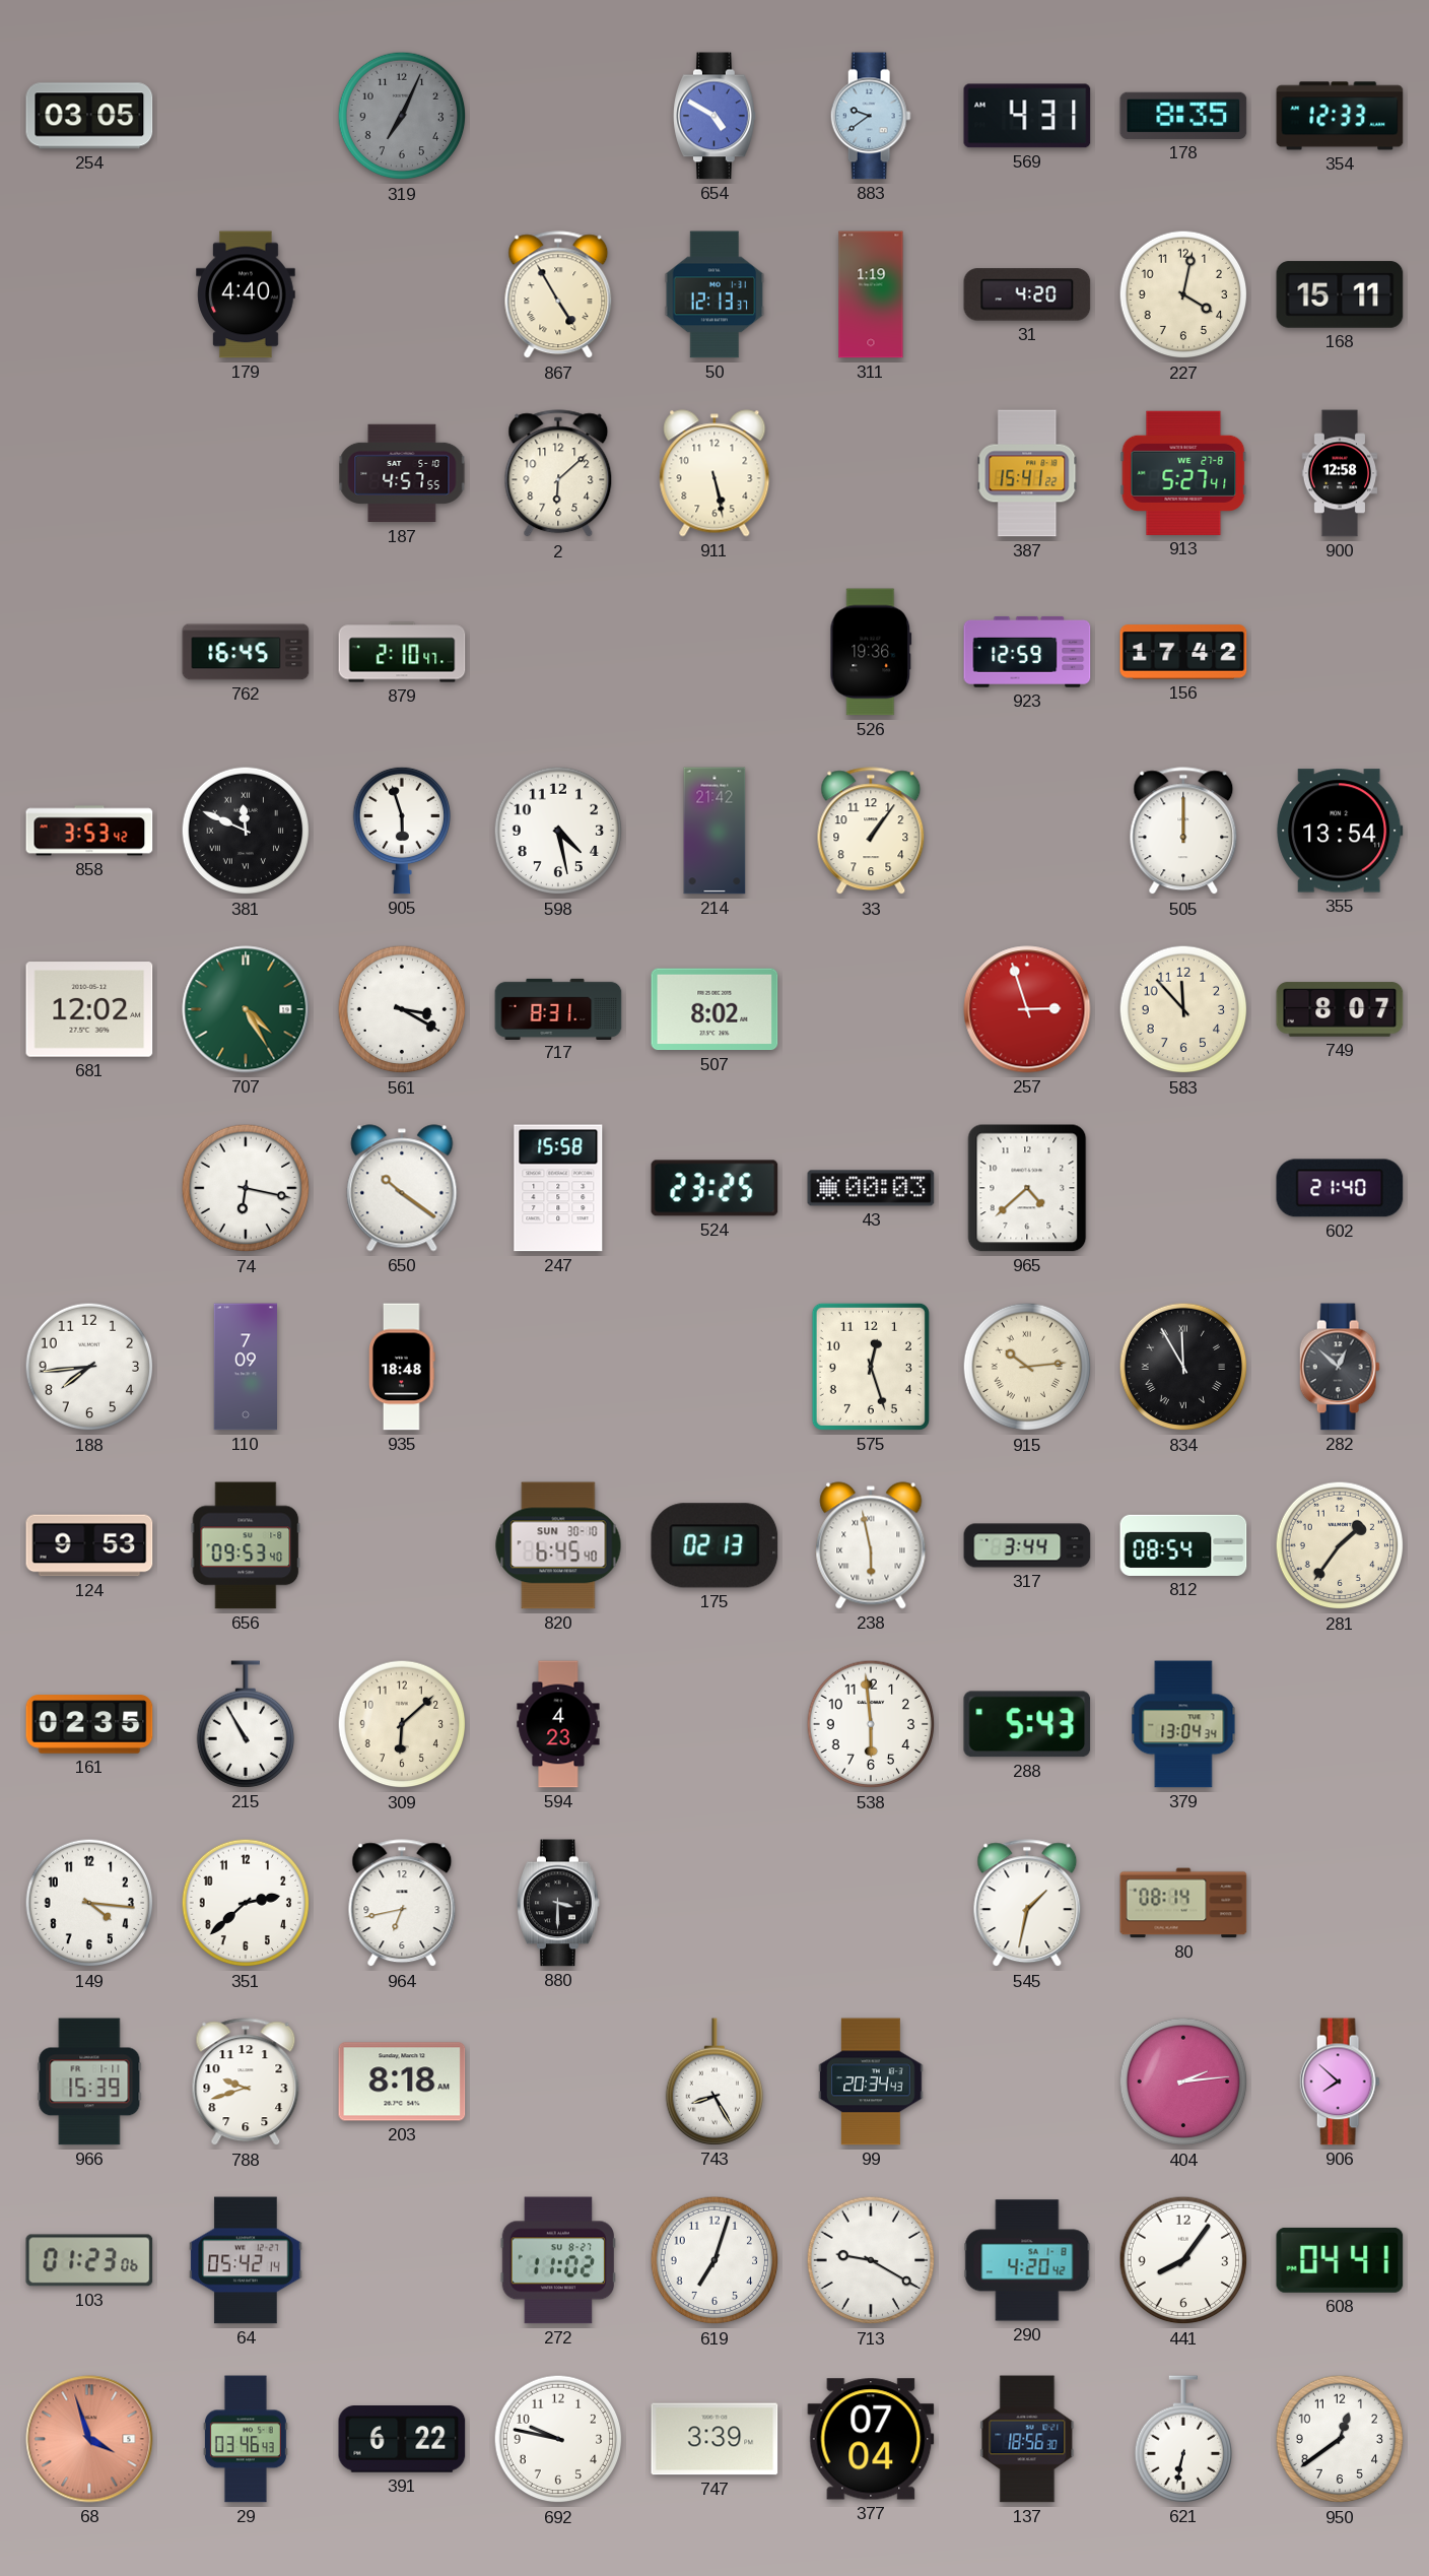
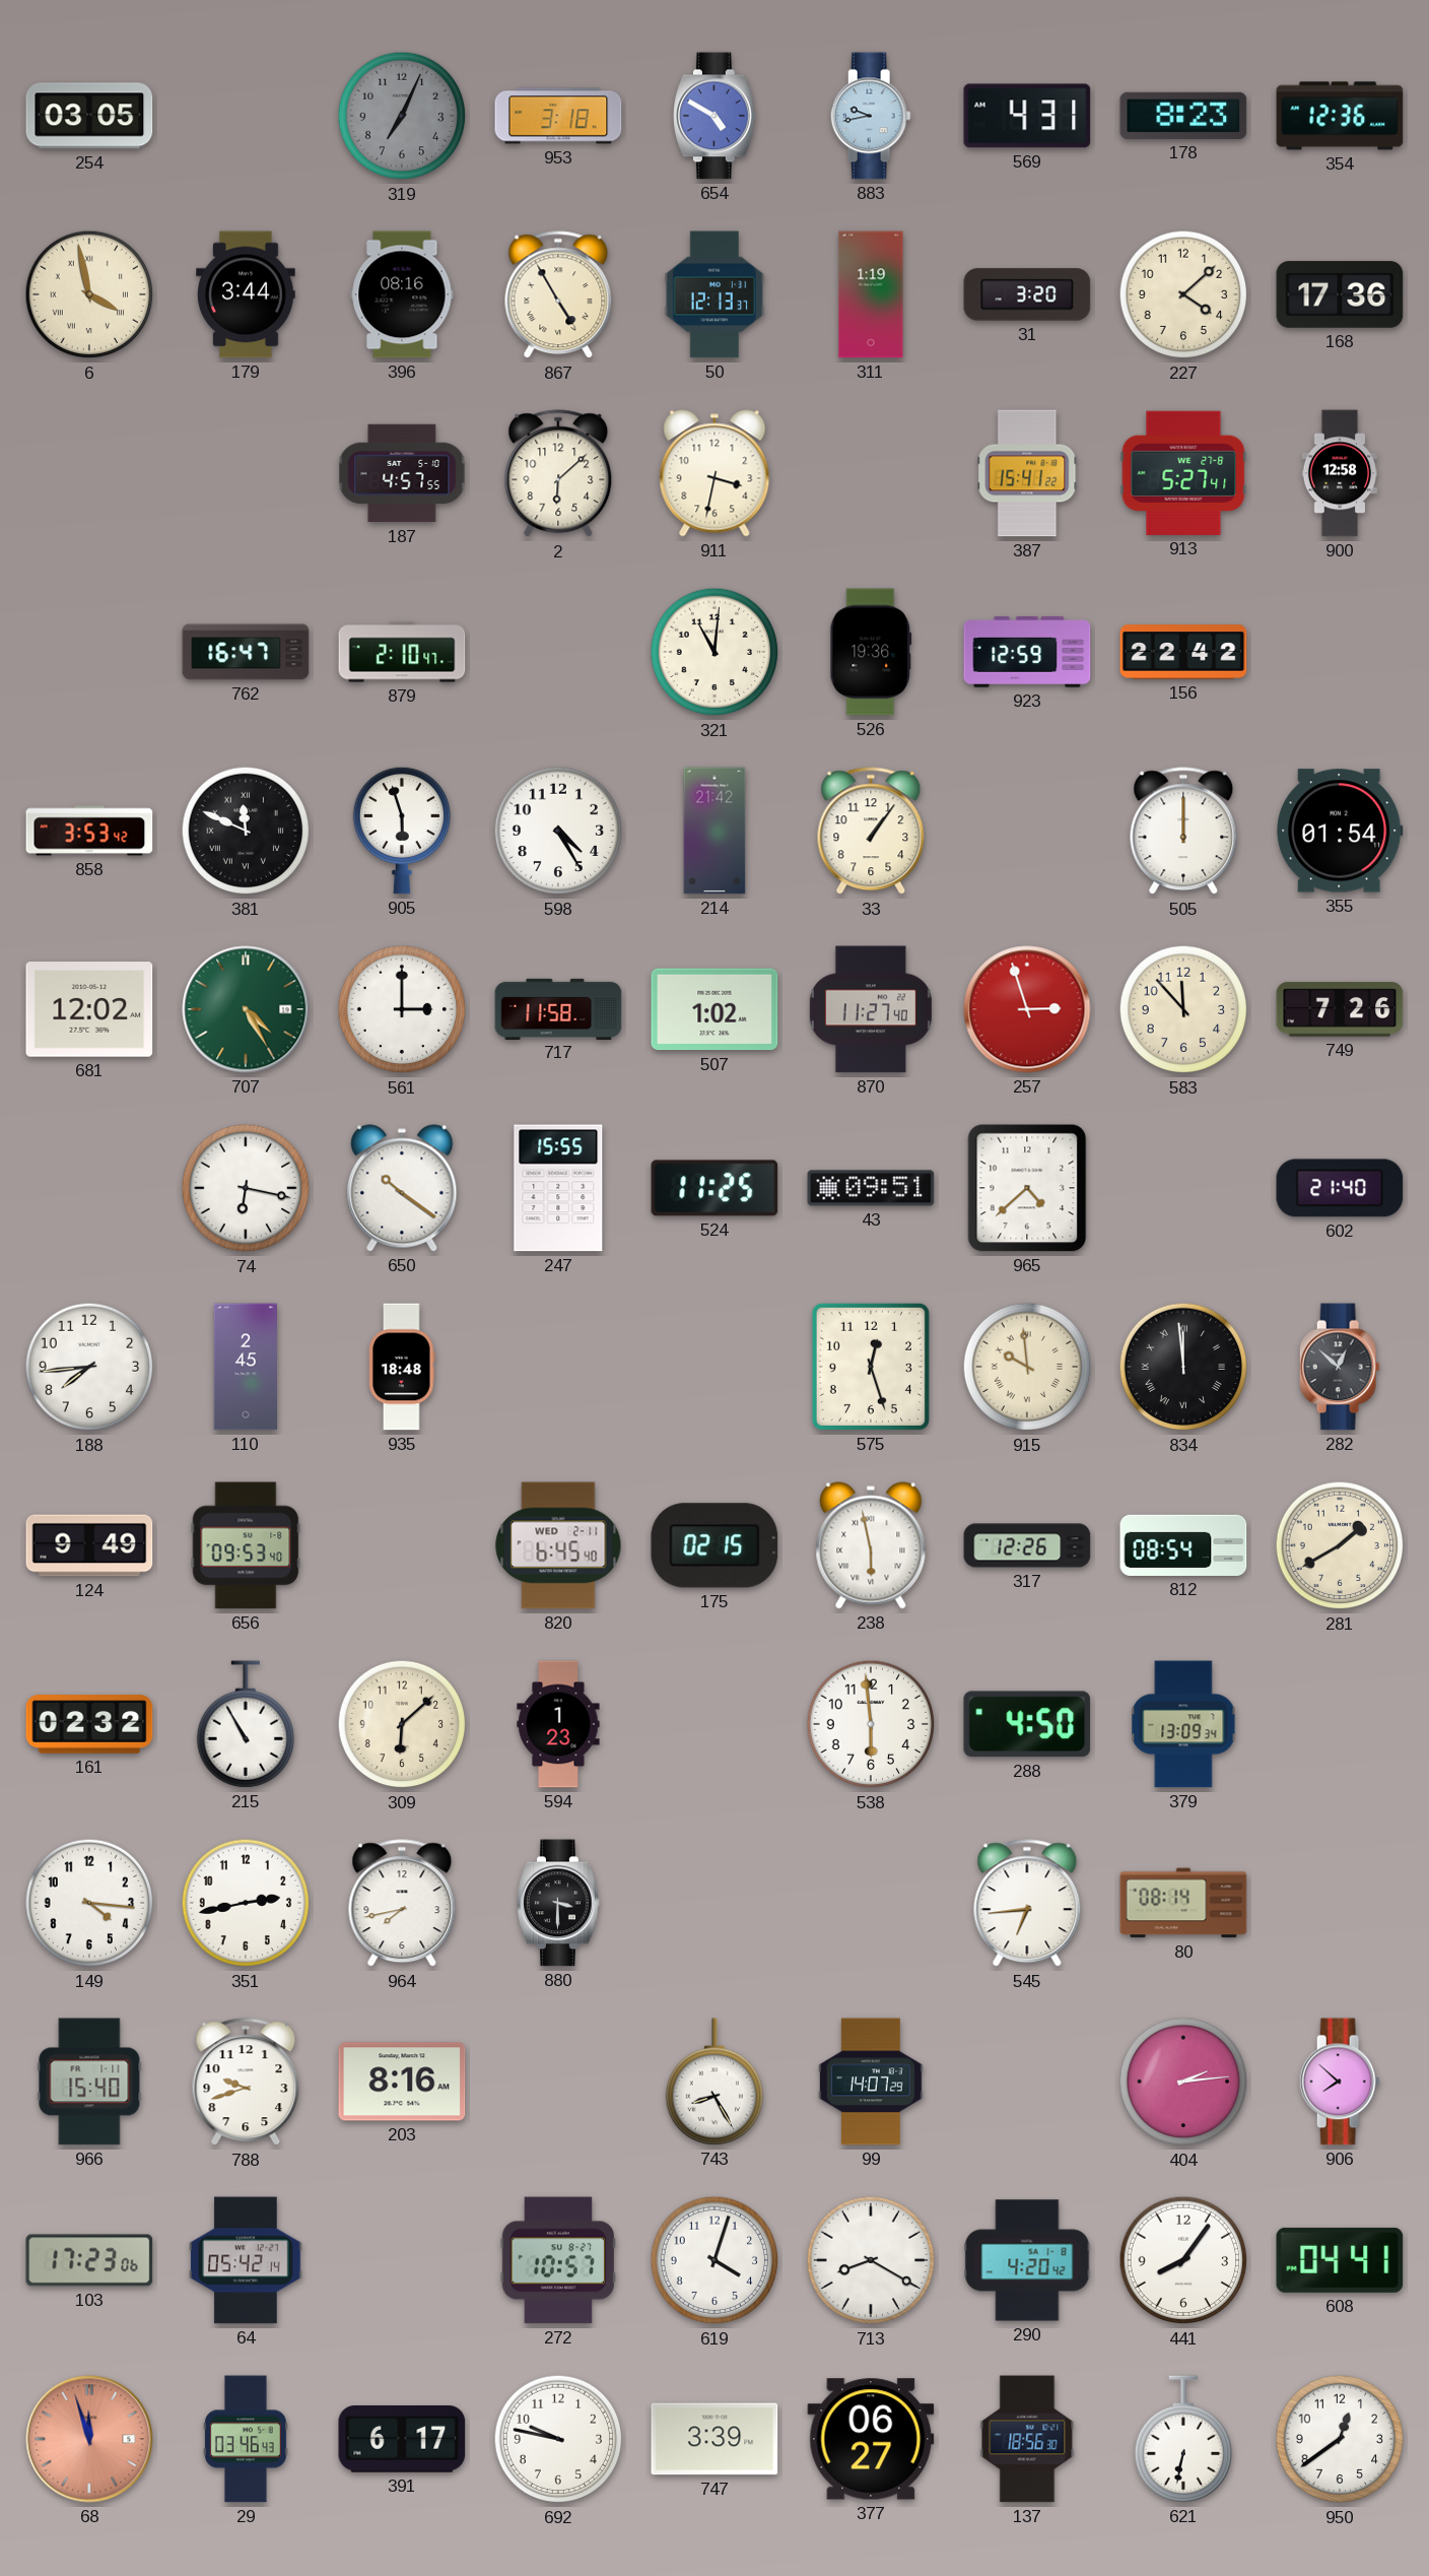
953: none -> 3:18
883: 9:39 -> 9:43
178: 8:35 -> 8:23
354: 12:33 -> 12:36
6: none -> 3:58
179: 4:40 -> 3:44
396: none -> 08:16
31: 4:20 -> 3:20
227: 4:02 -> 4:08
168: 15:11 -> 17:36
911: 5:28 -> 3:32
762: 16:45 -> 16:47
321: none -> 11:01
156: 17:42 -> 22:42
598: 4:28 -> 4:25
355: 13:54 -> 01:54
561: 3:20 -> 3:00
717: 8:31 -> 11:58
507: 8:02 -> 1:02
870: none -> 11:27
749: 8:07 -> 7:26
247: 15:58 -> 15:55
524: 23:25 -> 11:25
43: 00:03 -> 09:51
110: 7:09 -> 2:45
915: 10:14 -> 9:59
834: 11:55 -> 11:59
124: 9:53 -> 9:49
820 date: SUN 30-10 -> WED 2-11
175: 02:13 -> 02:15
317: 3:44 -> 12:26
281: 1:36 -> 1:40
161: 02:35 -> 02:32
594: 4:23 -> 1:23
288: 5:43 -> 4:50
379: 13:04 -> 13:09
351: 2:38 -> 2:43
964: 6:43 -> 7:43
545: 1:32 -> 6:44
966: 15:39 -> 15:40
203: 8:18 -> 8:16
99: 20:34 -> 14:07
103: 01:23 -> 17:23
272: 11:02 -> 10:57
619: 7:03 -> 4:03
713: 9:20 -> 8:20
68: 3:57 -> 11:57
391: 6:22 -> 6:17
377: 07:04 -> 06:27
